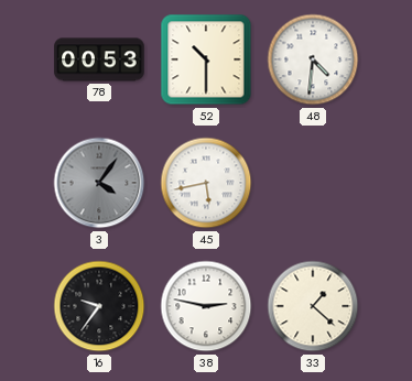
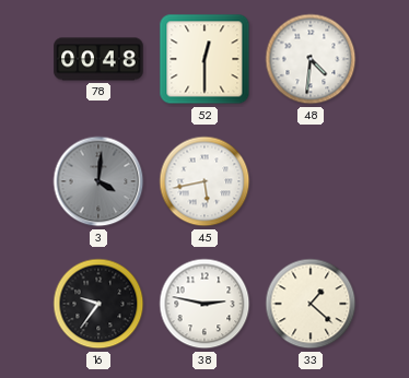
78: 00:53 -> 00:48
52: 10:30 -> 12:30
3: 4:06 -> 4:01
